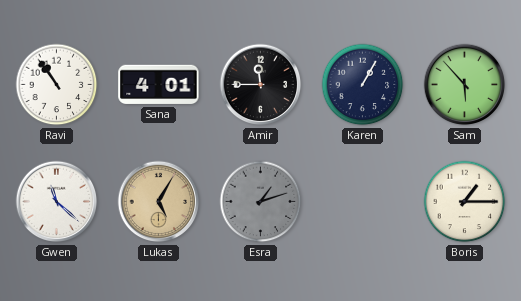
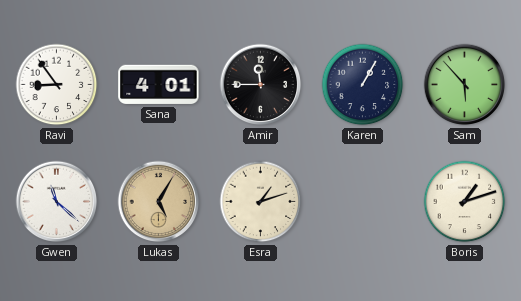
Ravi: 10:54 -> 8:54
Esra dial: grey -> cream
Boris: 1:15 -> 1:12
